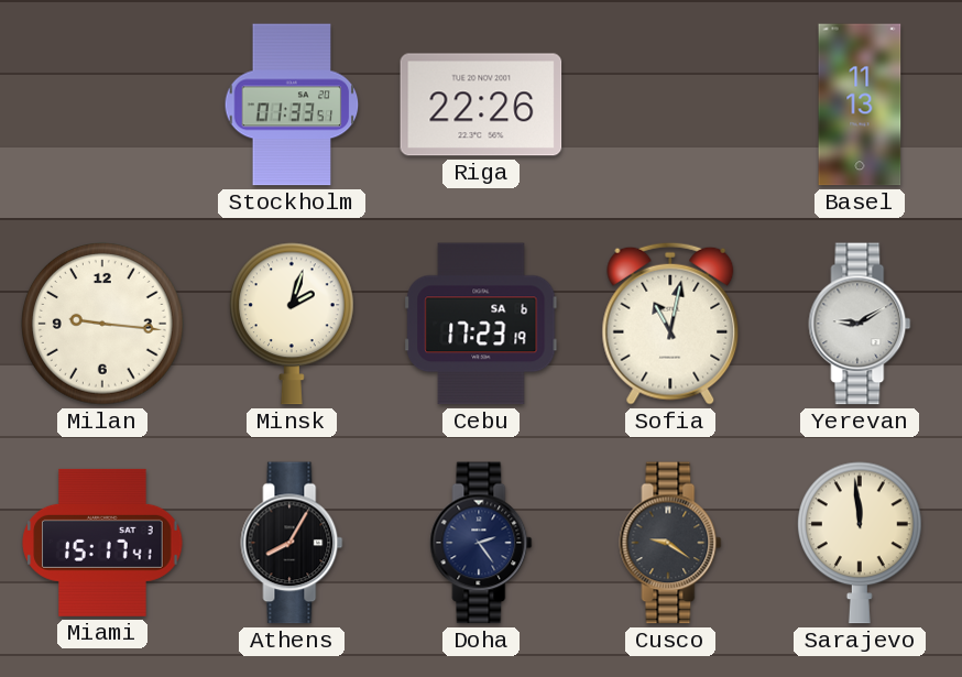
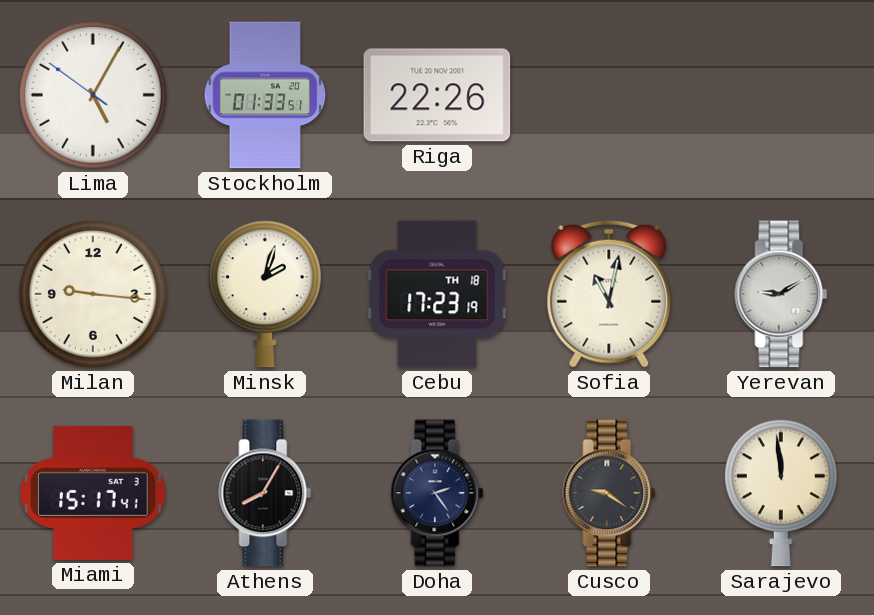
Lima: none -> 5:04
Basel: 11:13 -> none
Cebu date: SA 6 -> TH 18
